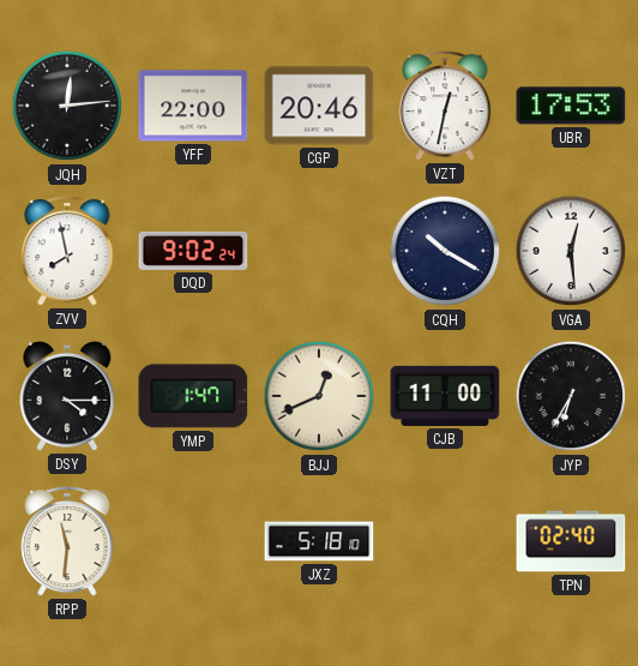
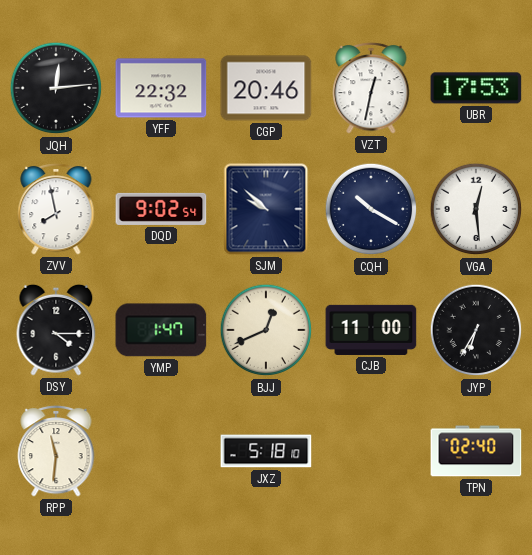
YFF: 22:00 -> 22:32
DQD: 9:02:24 -> 9:02:54
SJM: none -> 9:52
